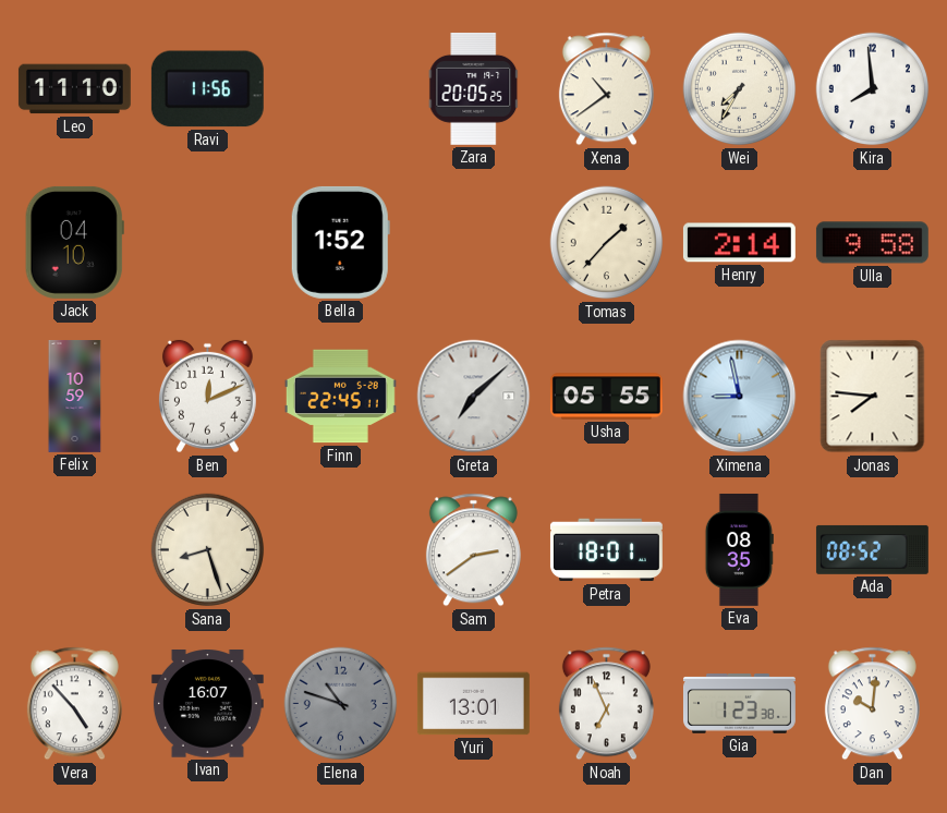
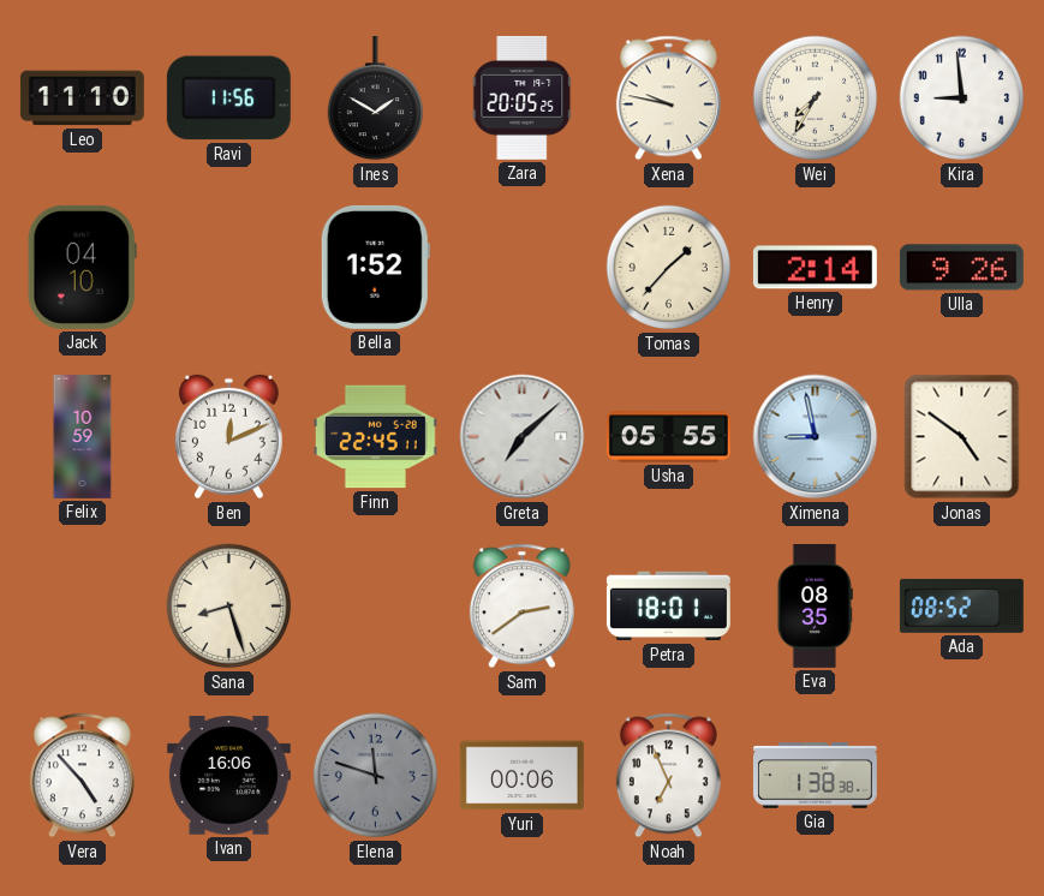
Ines: none -> 1:50
Xena: 10:39 -> 9:47
Kira: 7:59 -> 8:59
Ulla: 9:58 -> 9:26
Jonas: 7:46 -> 4:51
Ivan: 16:07 -> 16:06
Elena: 10:48 -> 11:48
Yuri: 13:01 -> 00:06
Gia: 1:23 -> 1:38
Dan: 10:01 -> none
